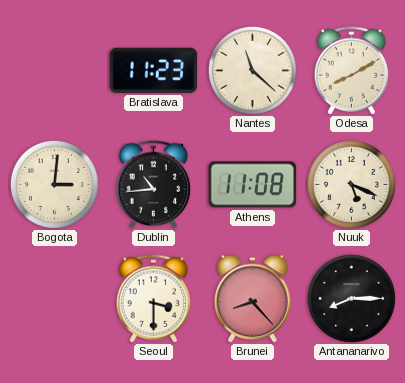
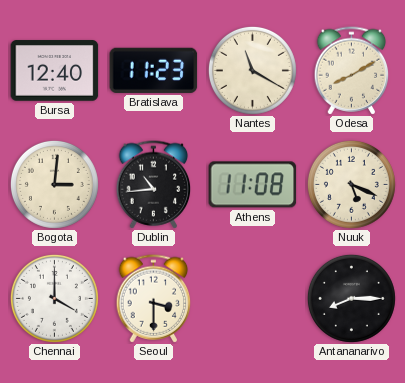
Bursa: none -> 12:40
Nantes: 11:22 -> 11:20
Chennai: none -> 4:00
Brunei: 8:23 -> none
